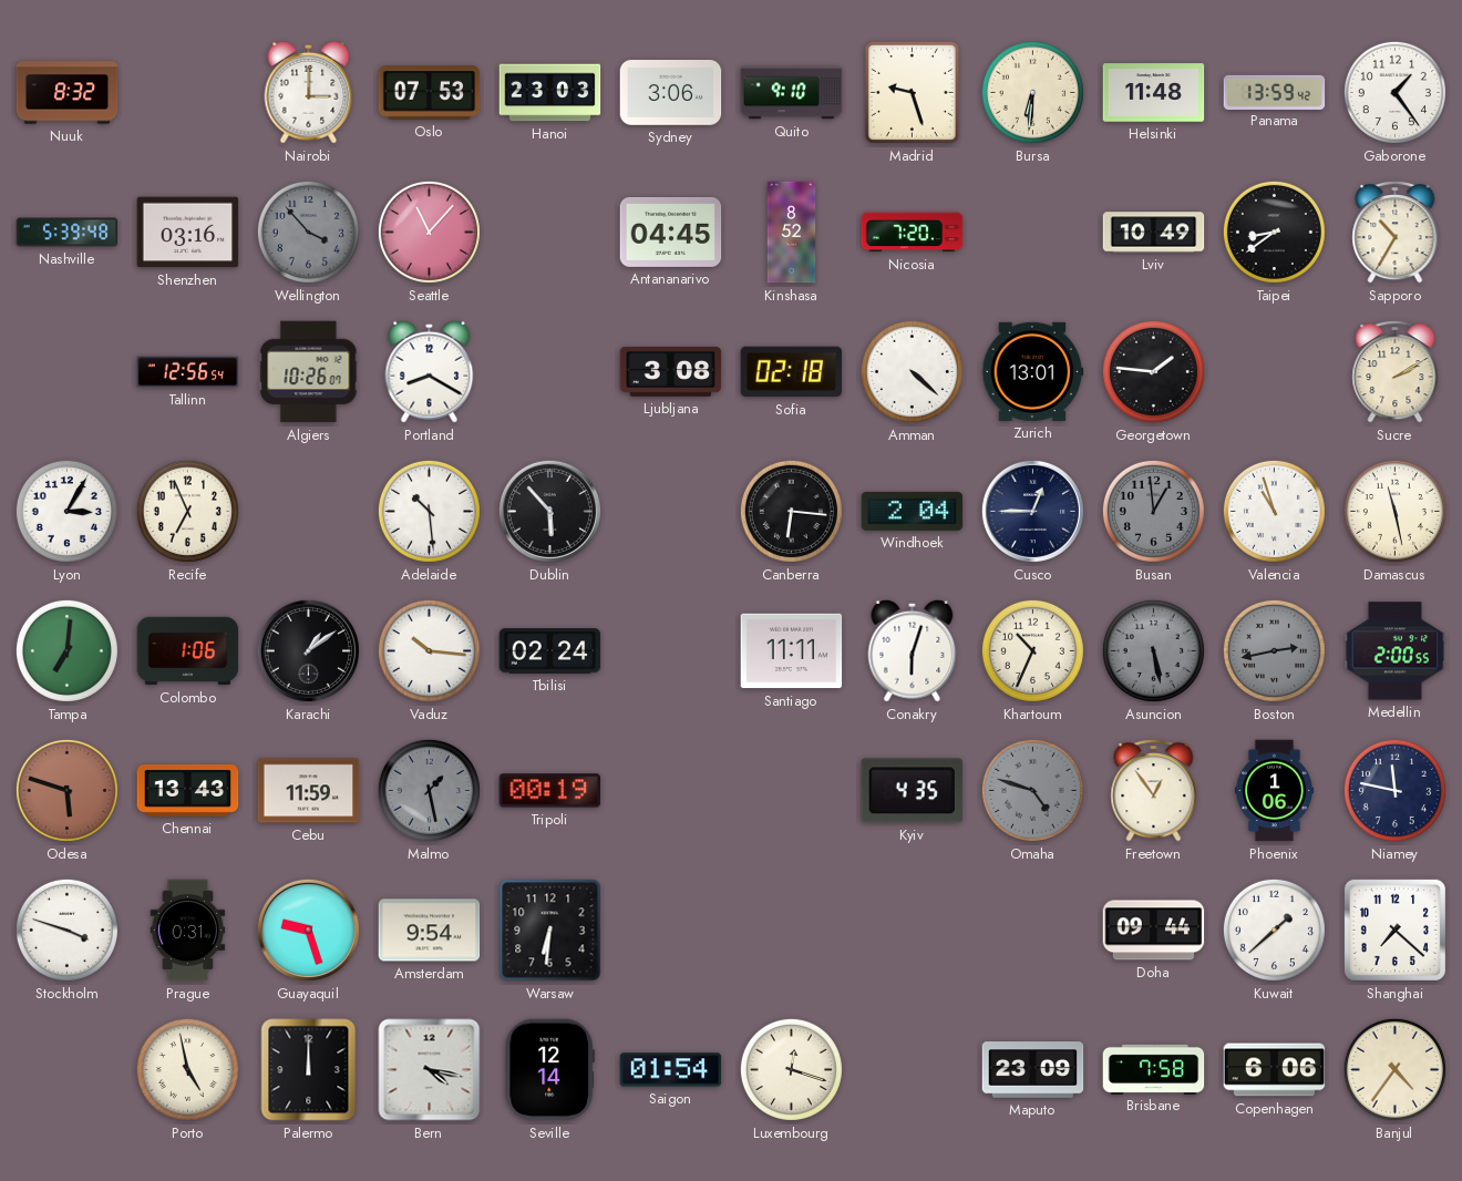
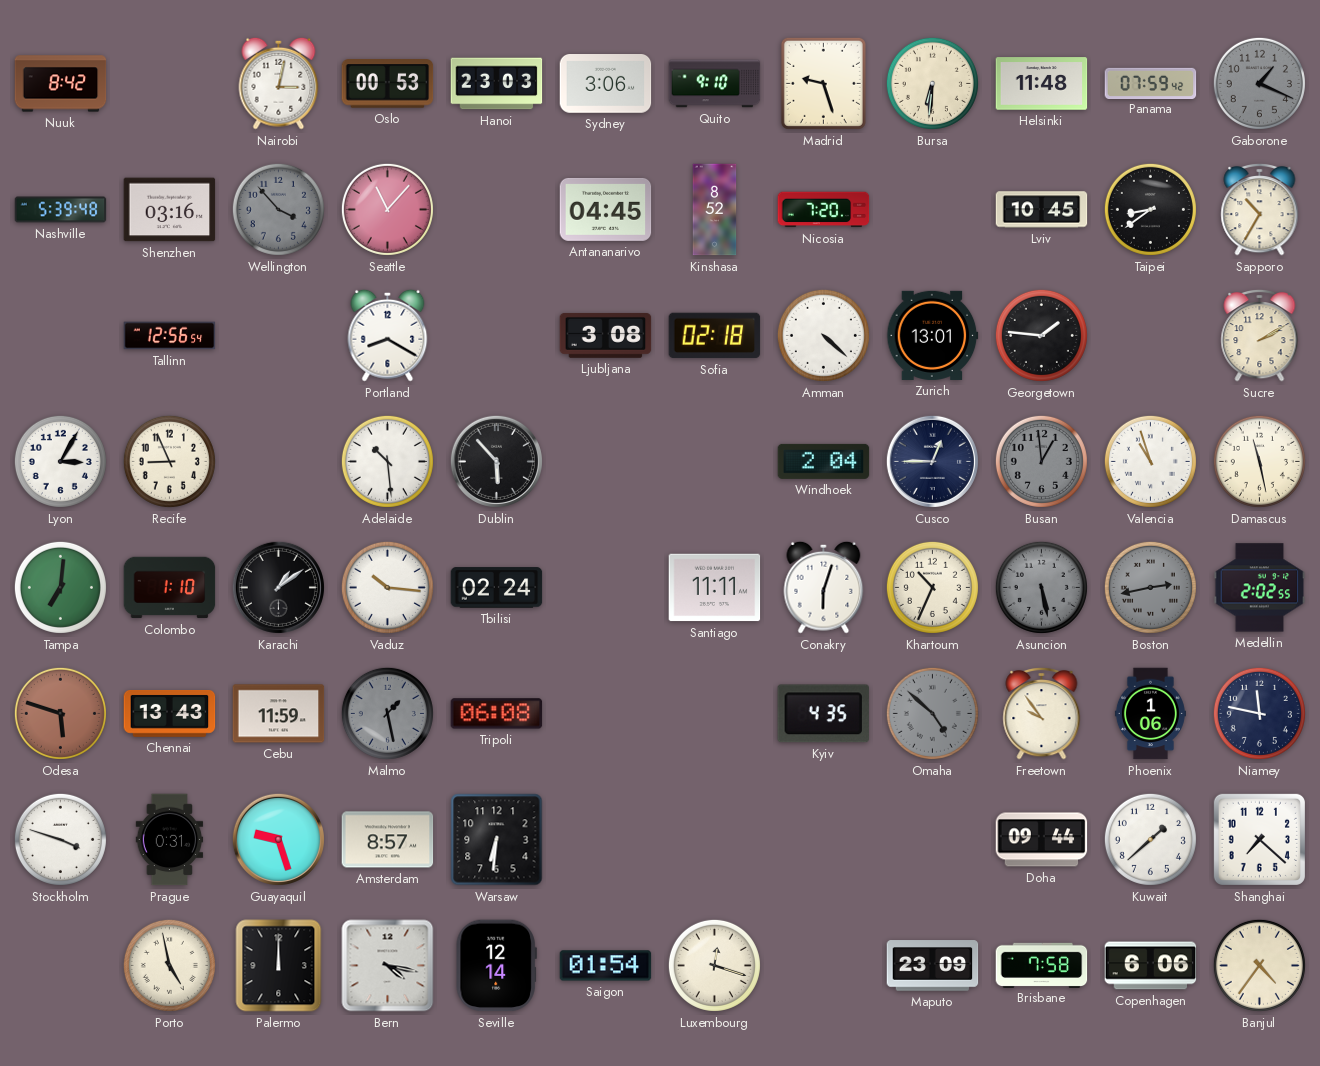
Nuuk: 8:32 -> 8:42
Nairobi: 3:00 -> 3:02
Oslo: 07:53 -> 00:53
Panama: 13:59 -> 07:59
Gaborone: 1:24 -> 1:19
Gaborone dial: white -> grey
Lviv: 10:49 -> 10:45
Algiers: 10:26 -> none
Recife: 6:56 -> 8:56
Canberra: 6:16 -> none
Colombo: 1:06 -> 1:10
Medellin: 2:00 -> 2:02
Tripoli: 00:19 -> 06:08
Omaha: 4:48 -> 4:52
Freetown: 12:54 -> 9:54
Amsterdam: 9:54 -> 8:57
